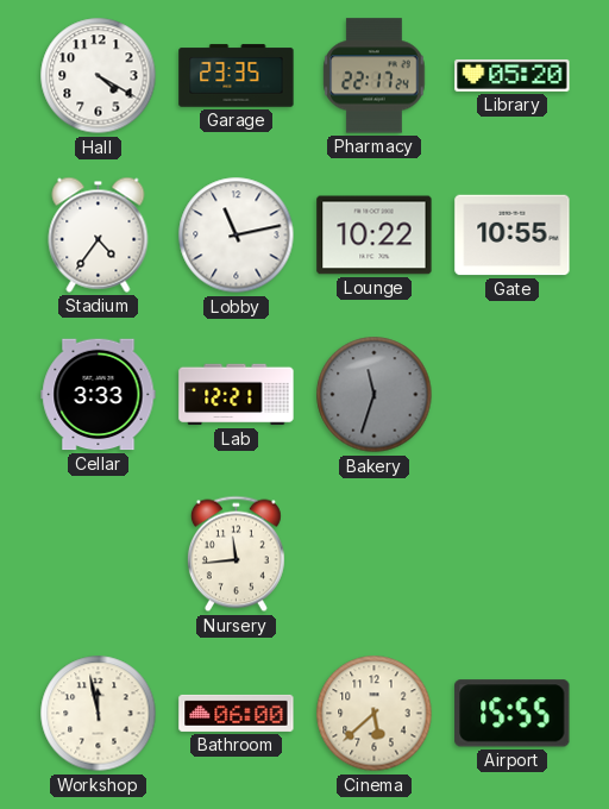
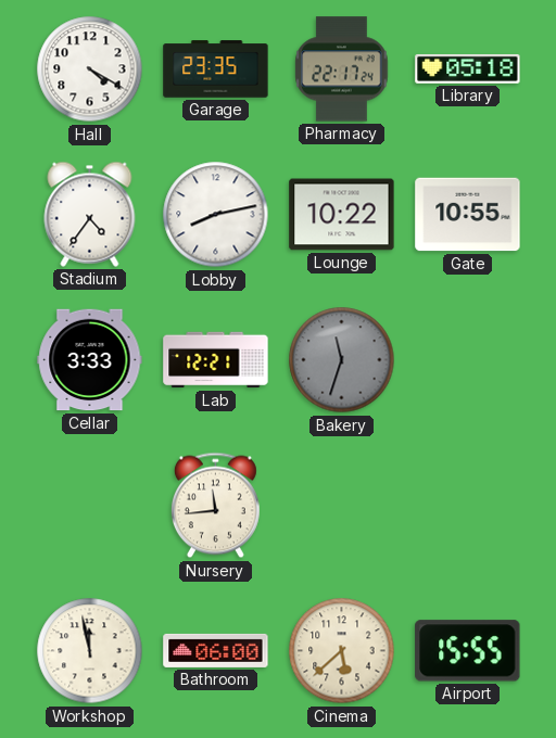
Library: 05:20 -> 05:18
Lobby: 11:13 -> 8:13
